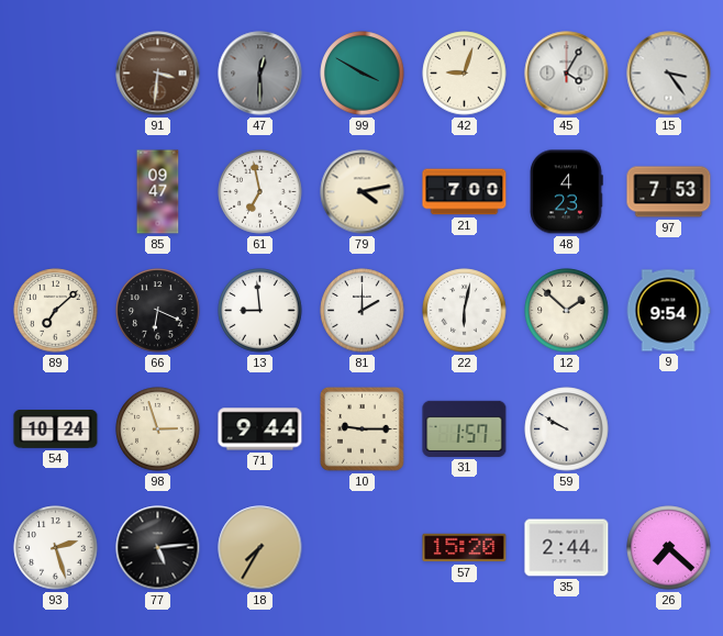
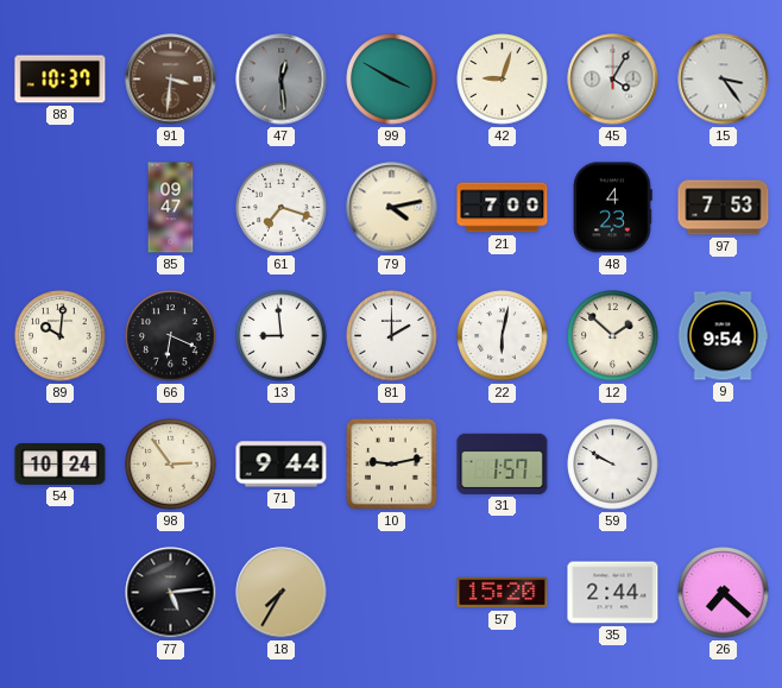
88: none -> 10:37
47: 12:30 -> 12:29
61: 6:58 -> 7:18
89: 7:08 -> 10:01
98: 2:57 -> 2:54
10: 9:15 -> 9:13
93: 2:27 -> none
